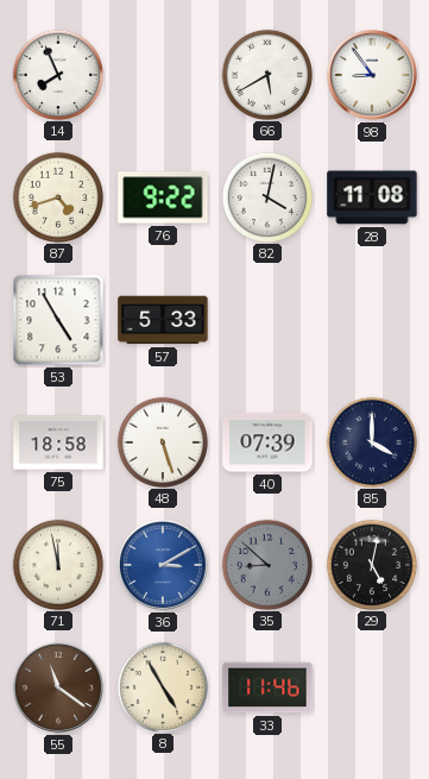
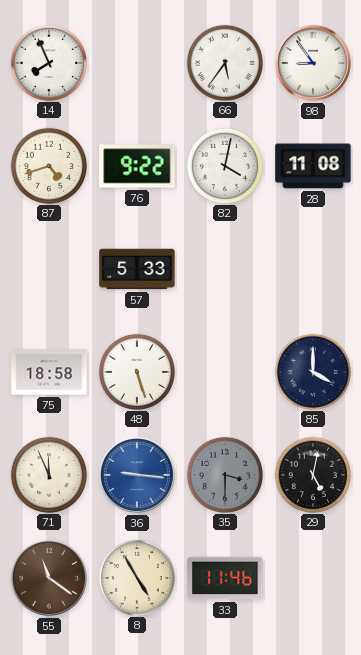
66: 5:40 -> 5:36
53: 4:55 -> none
40: 07:39 -> none
71: 11:58 -> 11:56
36: 3:10 -> 9:16
35: 8:52 -> 3:30
